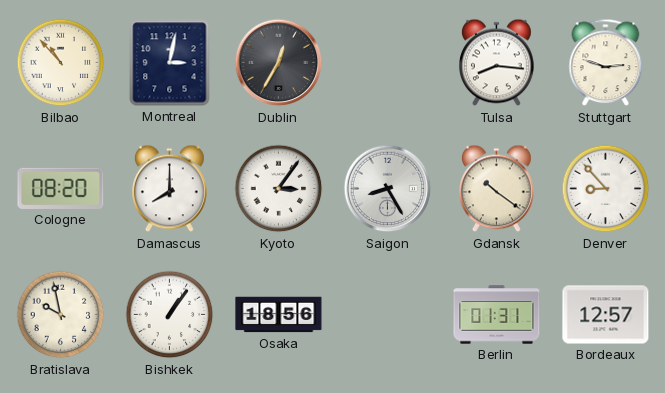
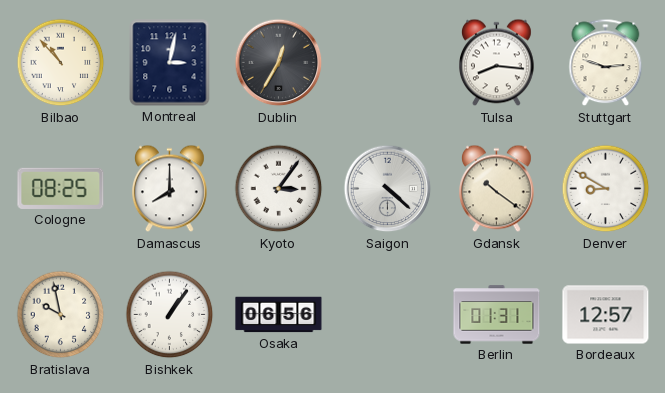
Cologne: 08:20 -> 08:25
Saigon: 8:25 -> 4:22
Denver: 8:53 -> 8:50
Osaka: 18:56 -> 06:56
